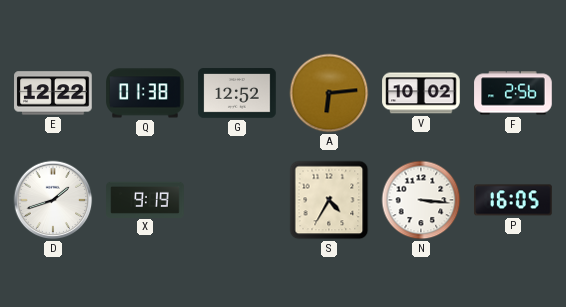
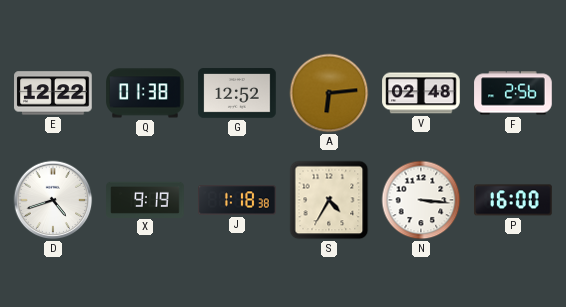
V: 10:02 -> 02:48
D: 1:42 -> 4:42
J: none -> 1:18
P: 16:05 -> 16:00
